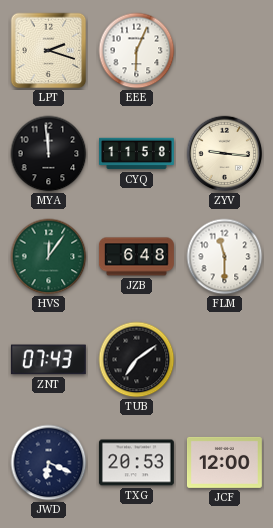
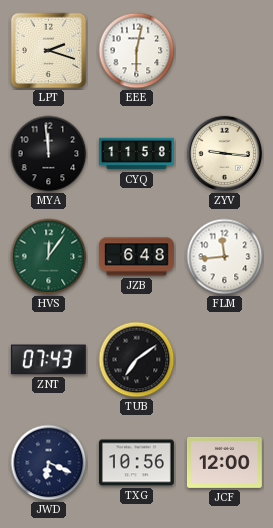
EEE: 6:04 -> 6:02
FLM: 11:30 -> 11:44
TXG: 20:53 -> 10:56
